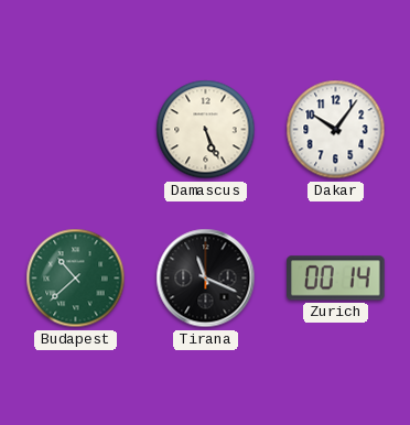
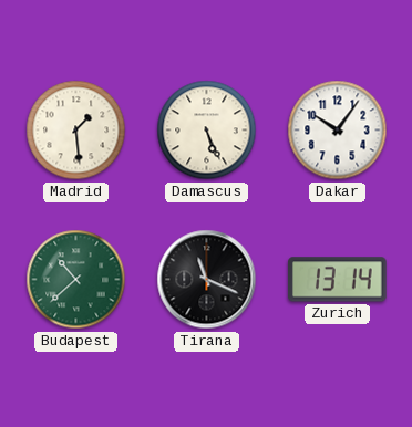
Madrid: none -> 1:29
Zurich: 00:14 -> 13:14
